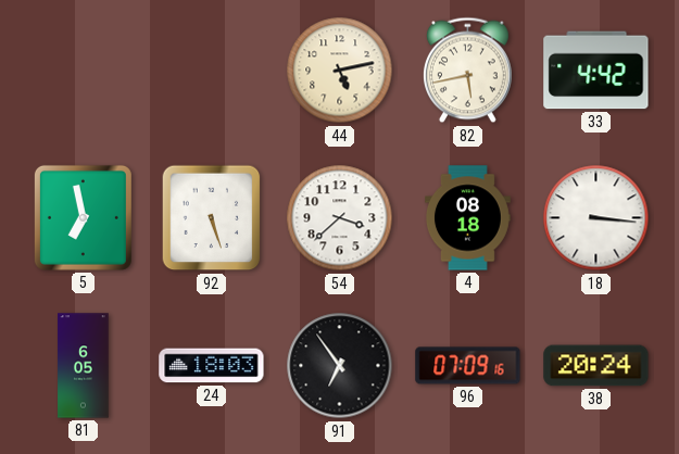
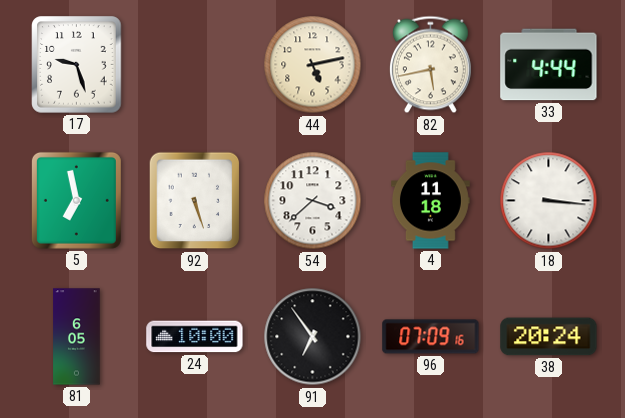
17: none -> 9:27
33: 4:42 -> 4:44
4: 08:18 -> 11:18
24: 18:03 -> 10:00
